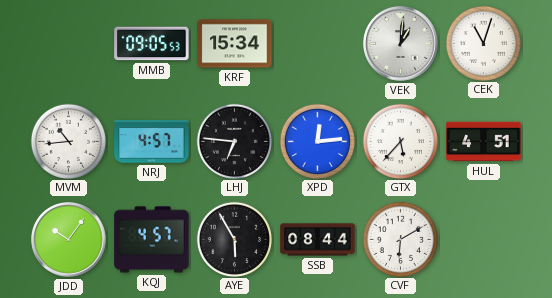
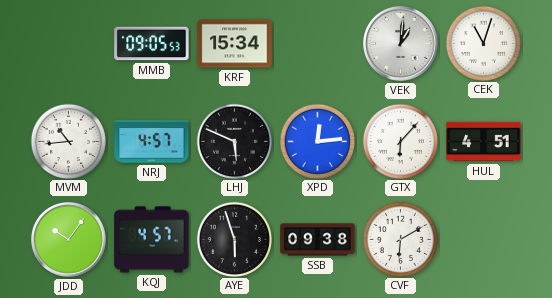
LHJ: 6:46 -> 5:49
GTX: 5:37 -> 6:07
AYE: 5:55 -> 5:57
SSB: 08:44 -> 09:38
